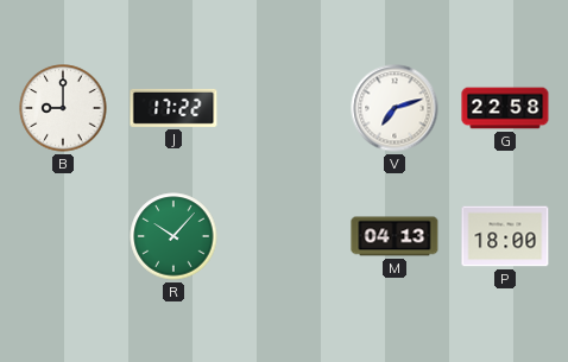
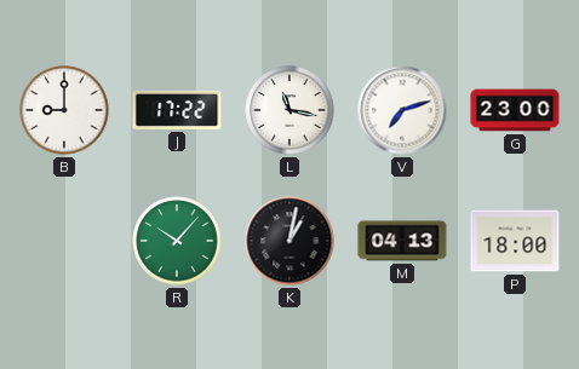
L: none -> 11:17
G: 22:58 -> 23:00
K: none -> 1:02
